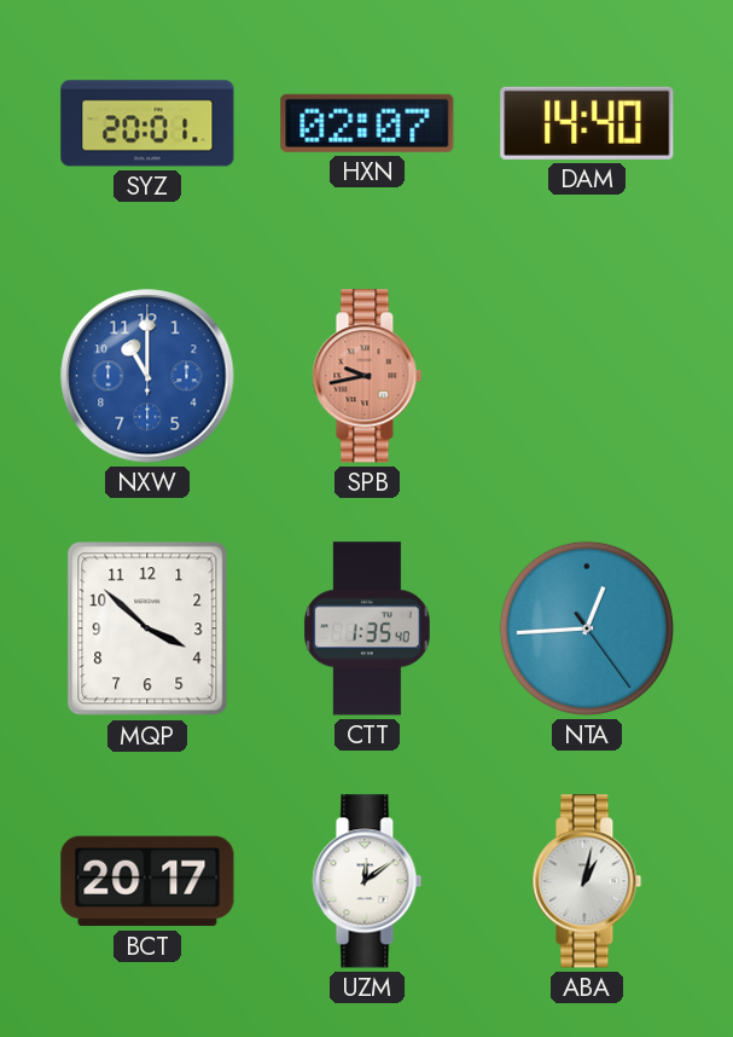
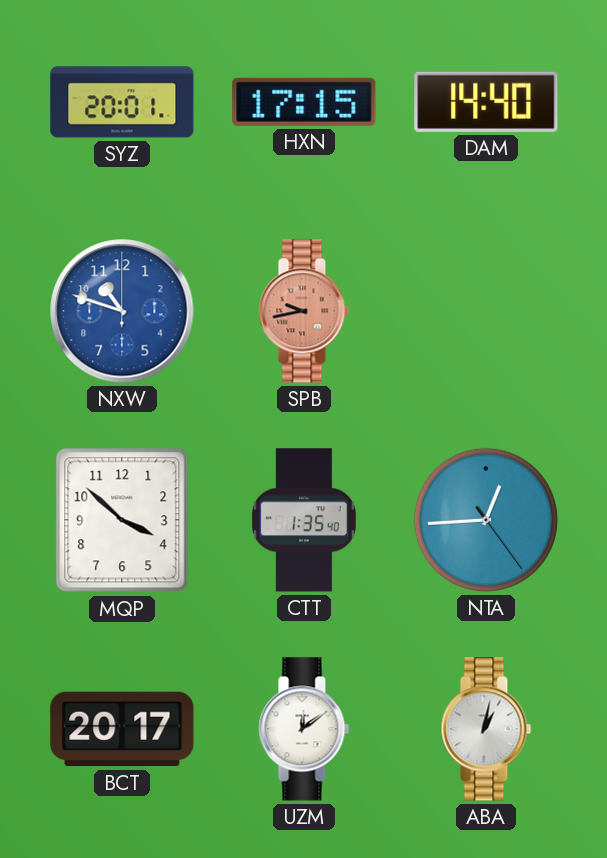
HXN: 02:07 -> 17:15
NXW: 11:00 -> 10:48
